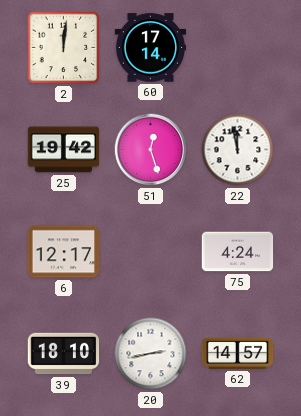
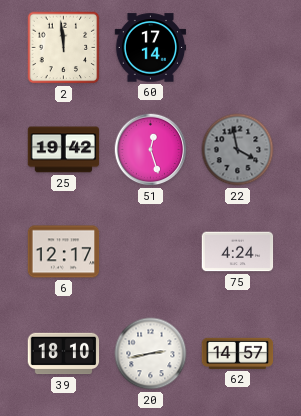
2: 12:01 -> 11:59
22: 11:58 -> 3:58
22 dial: white -> grey
